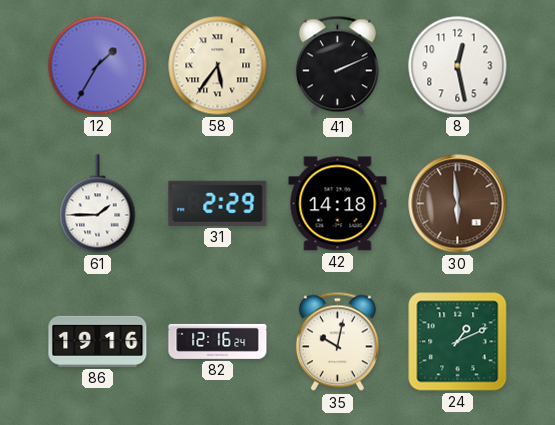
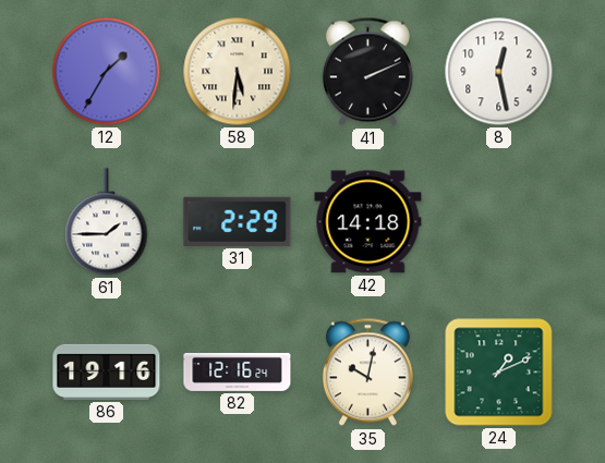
58: 5:36 -> 5:31
30: 5:59 -> none
